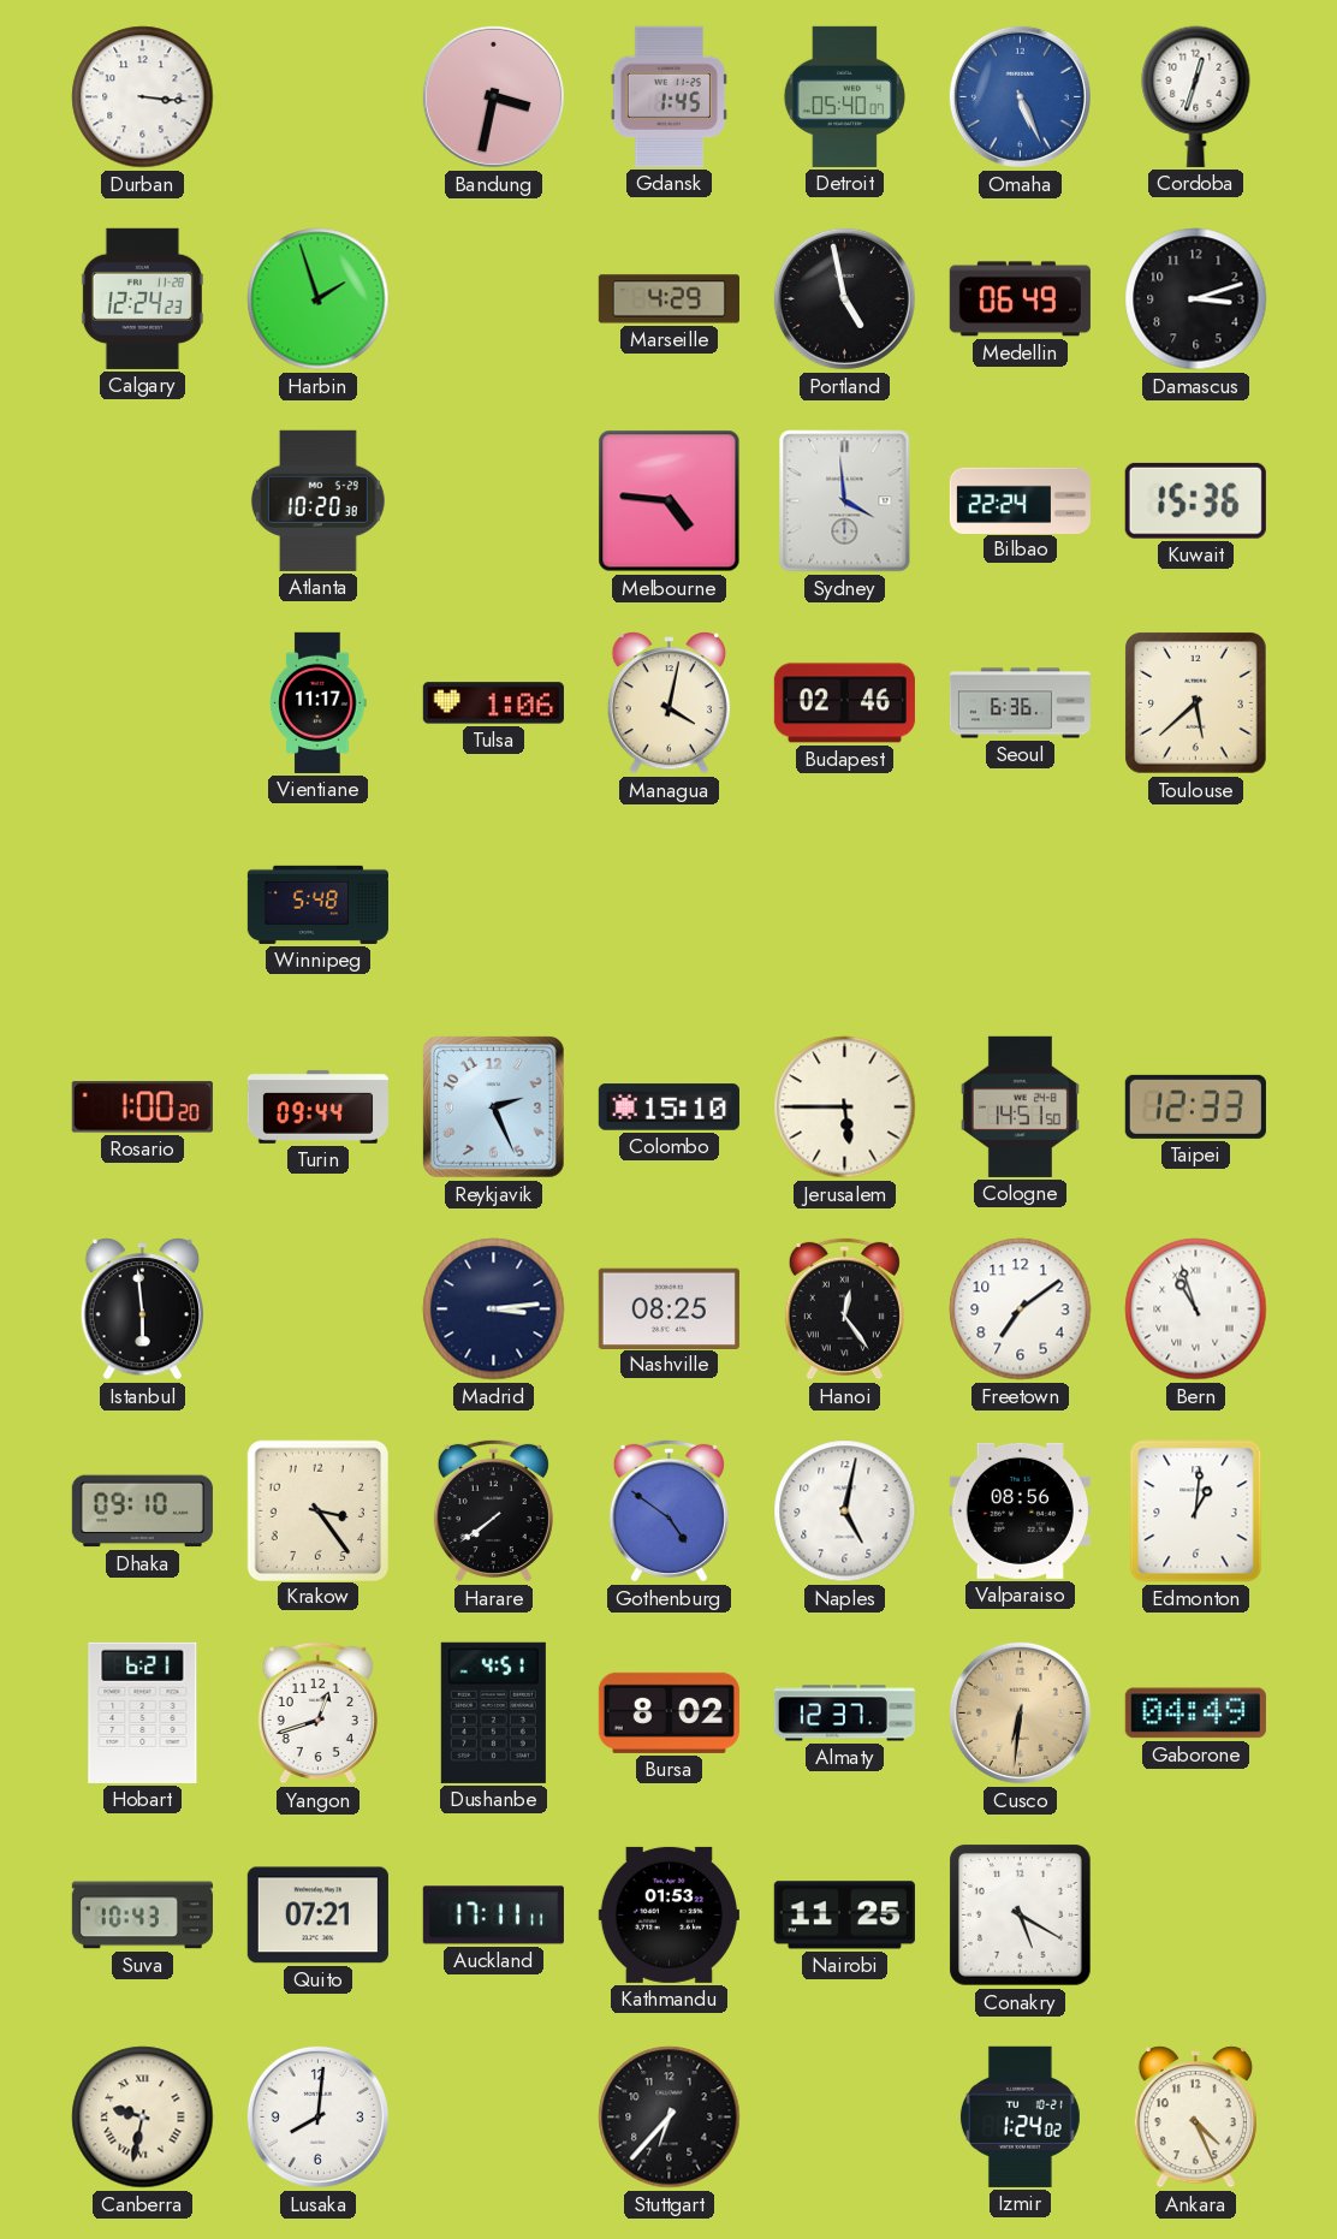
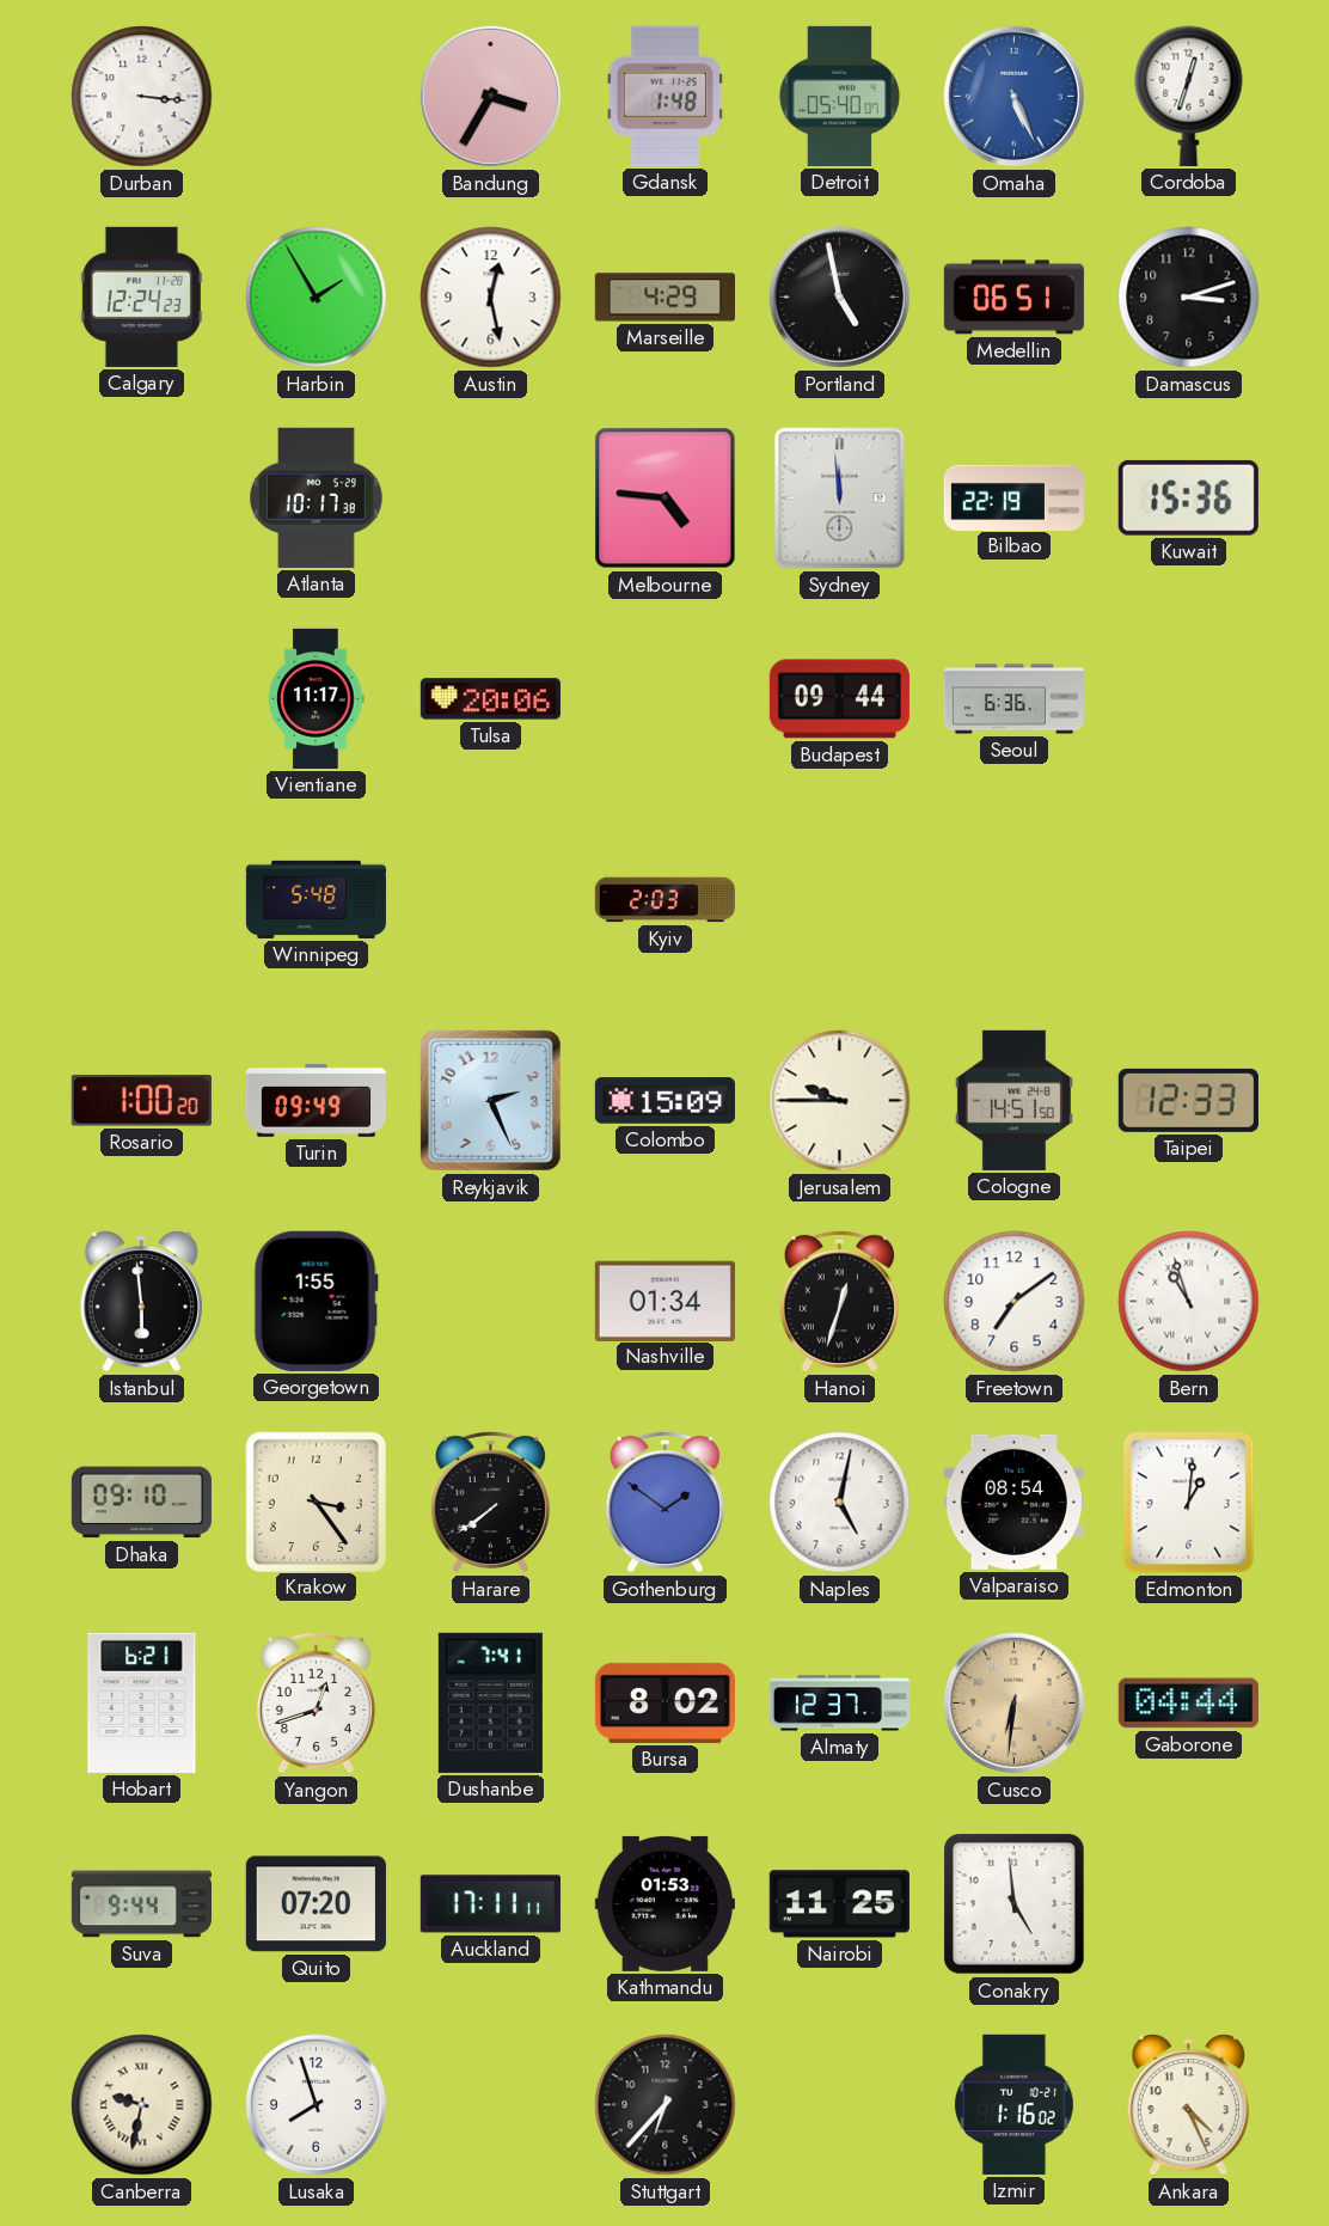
Bandung: 3:32 -> 3:35
Gdansk: 1:45 -> 1:48
Harbin: 1:57 -> 1:55
Austin: none -> 12:28
Medellin: 06:49 -> 06:51
Atlanta: 10:20 -> 10:17
Sydney: 3:59 -> 11:59
Bilbao: 22:24 -> 22:19
Tulsa: 1:06 -> 20:06
Managua: 4:02 -> none
Budapest: 02:46 -> 09:44
Toulouse: 5:38 -> none
Kyiv: none -> 2:03
Turin: 09:44 -> 09:49
Colombo: 15:10 -> 15:09
Jerusalem: 5:45 -> 9:45
Georgetown: none -> 1:55
Madrid: 3:14 -> none
Nashville: 08:25 -> 01:34
Hanoi: 12:24 -> 12:33
Gothenburg: 4:51 -> 1:51
Valparaiso: 08:56 -> 08:54
Dushanbe: 4:51 -> 7:41
Gaborone: 04:49 -> 04:44
Suva: 10:43 -> 9:44
Quito: 07:21 -> 07:20
Conakry: 5:20 -> 4:59
Lusaka: 8:01 -> 7:57
Izmir: 1:24 -> 1:16
